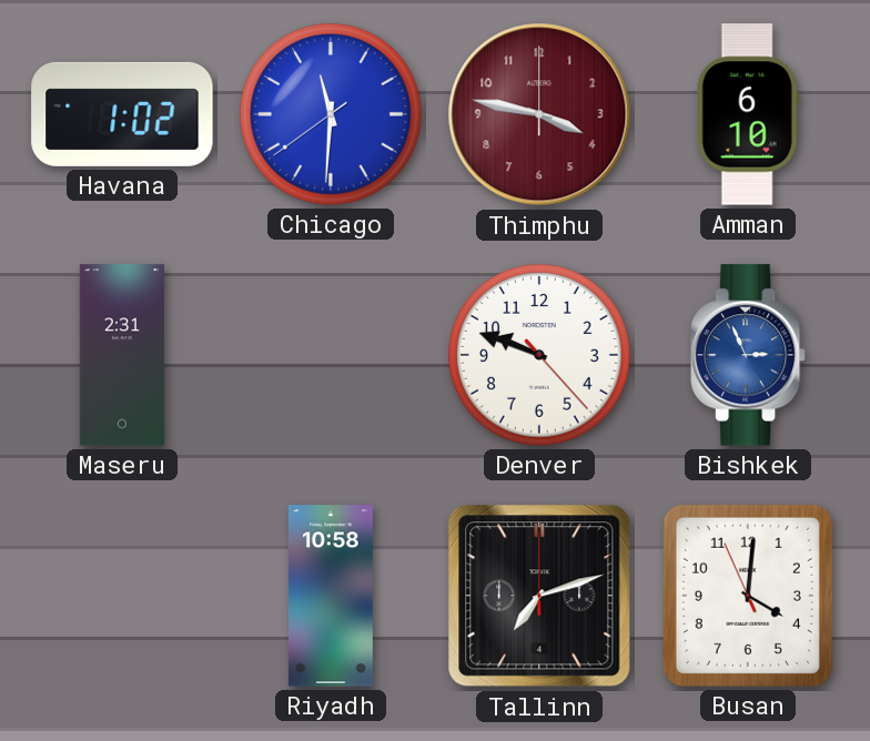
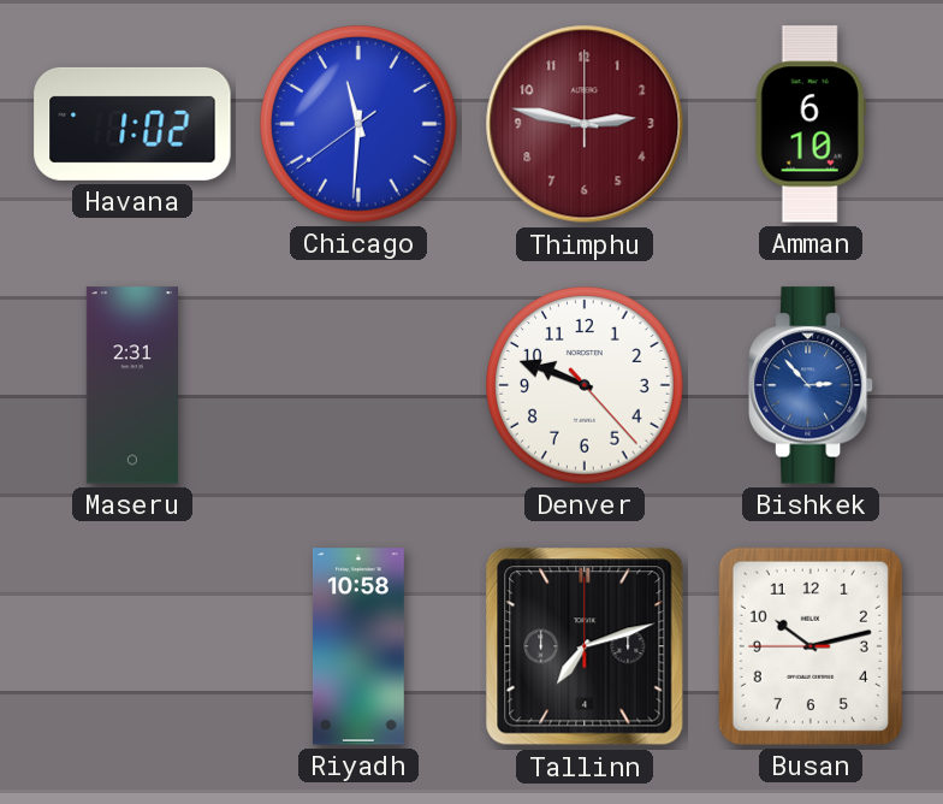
Thimphu: 3:47 -> 2:47
Bishkek: 2:56 -> 2:53
Busan: 4:00 -> 10:12
